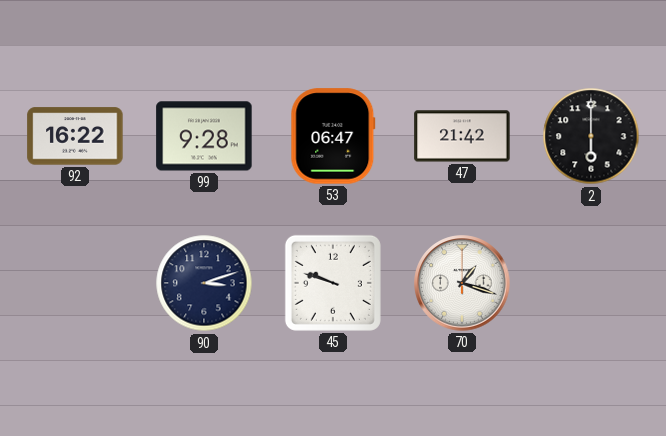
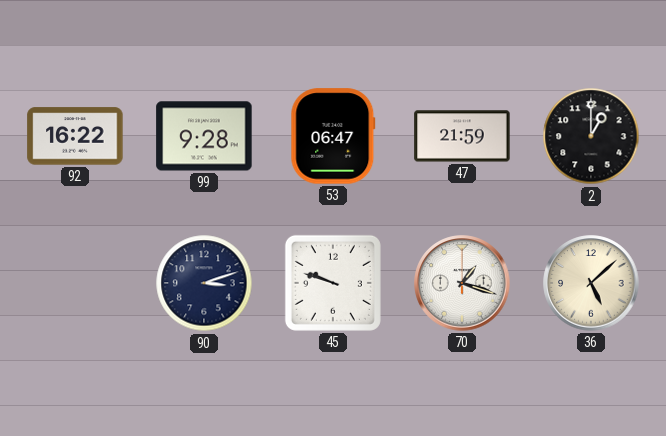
47: 21:42 -> 21:59
2: 6:00 -> 1:00
36: none -> 5:08
